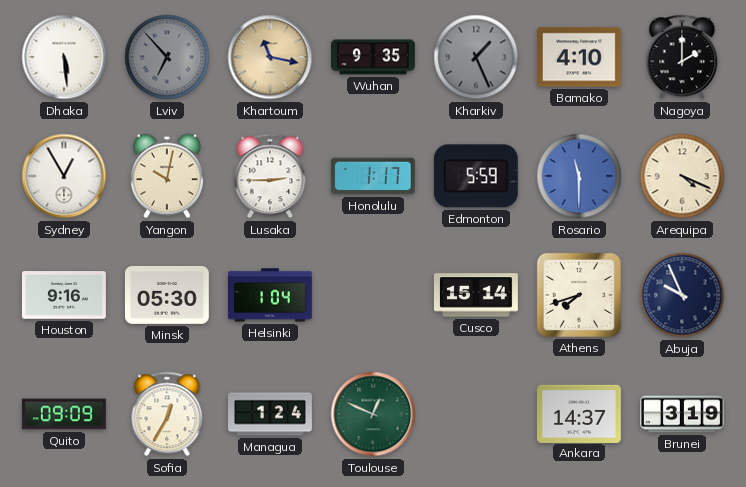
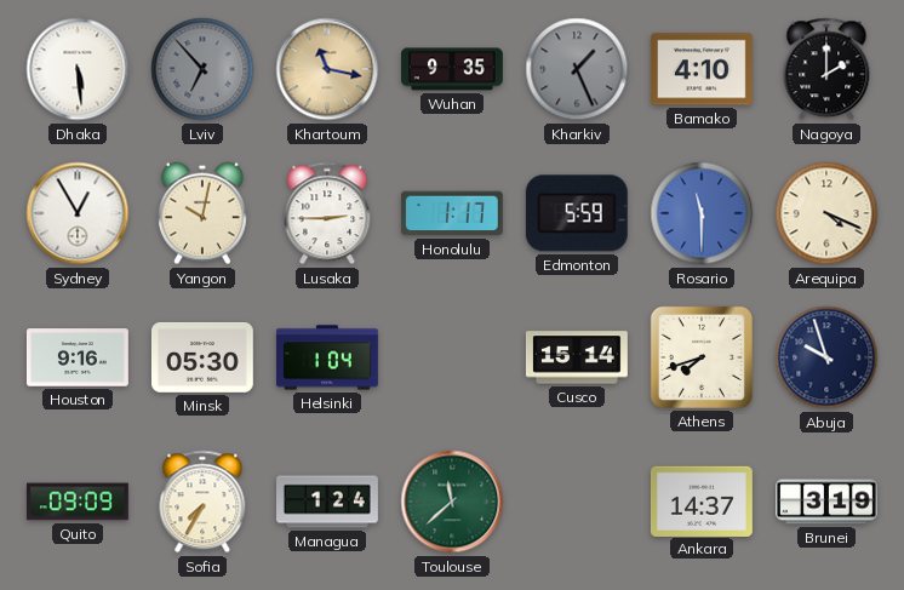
Abuja: 9:56 -> 9:57
Sofia: 12:35 -> 7:35
Toulouse: 12:49 -> 11:38
